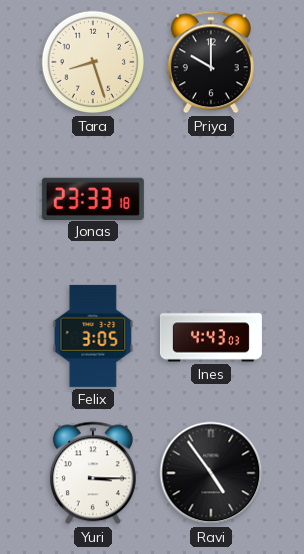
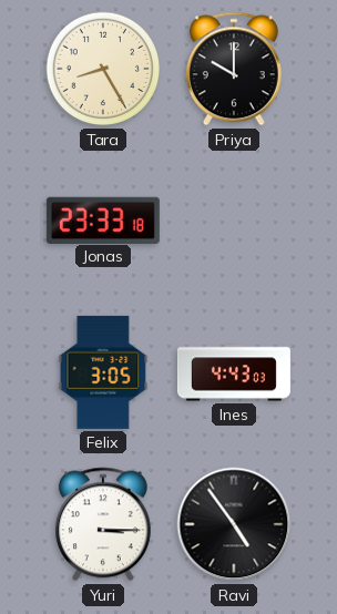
Tara: 8:27 -> 8:25
